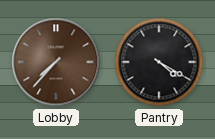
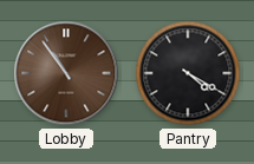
Lobby: 7:37 -> 10:54
